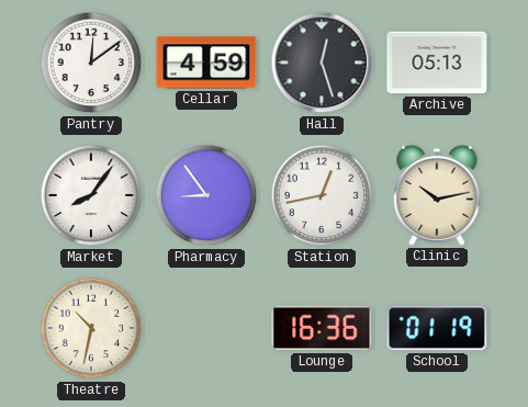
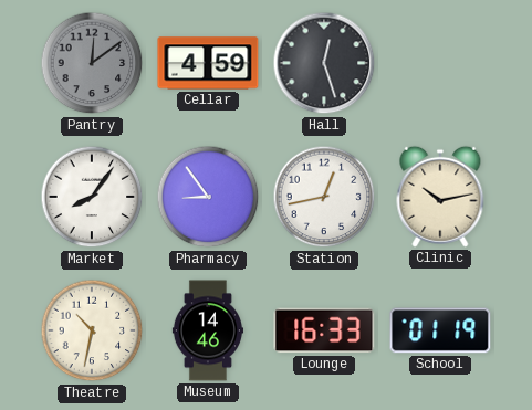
Pantry dial: white -> grey
Archive: 05:13 -> none
Museum: none -> 14:46
Lounge: 16:36 -> 16:33
